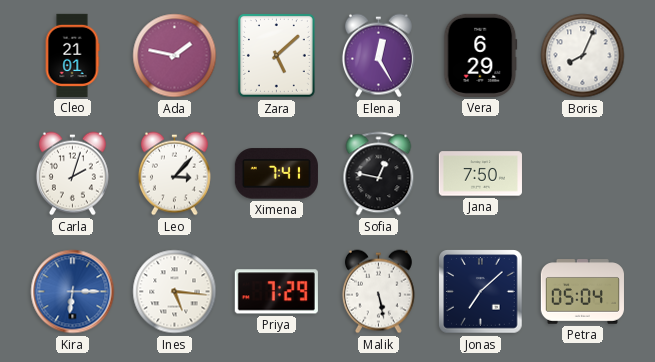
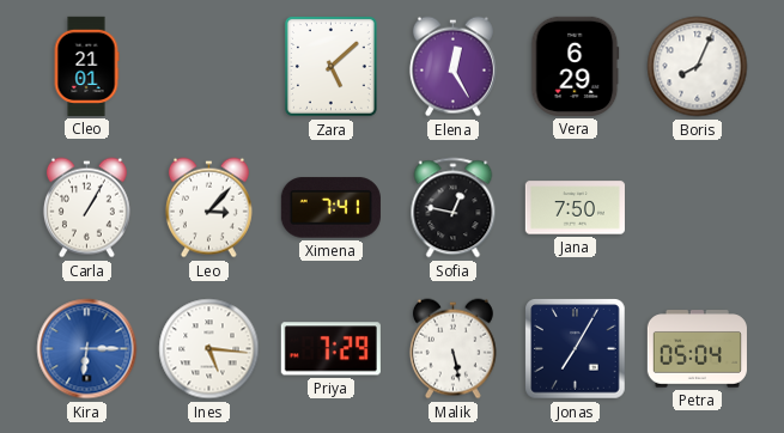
Ada: 1:47 -> none
Carla: 2:03 -> 1:05
Jonas: 7:08 -> 7:05
